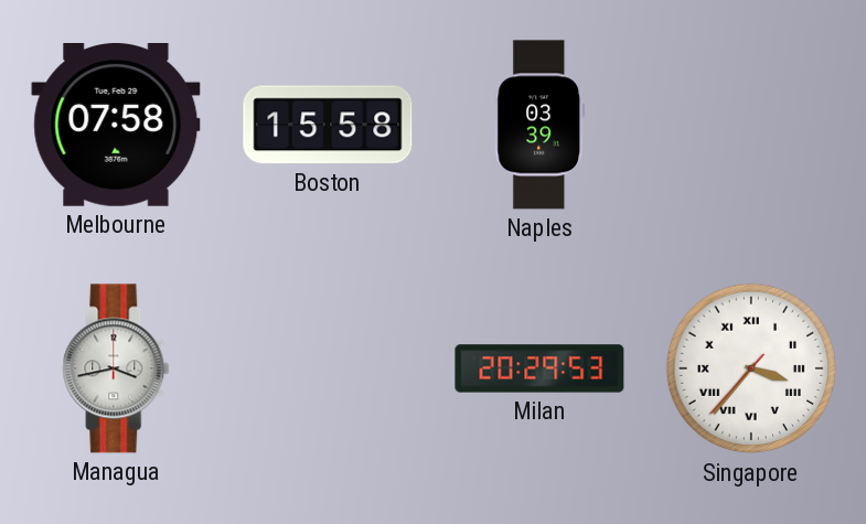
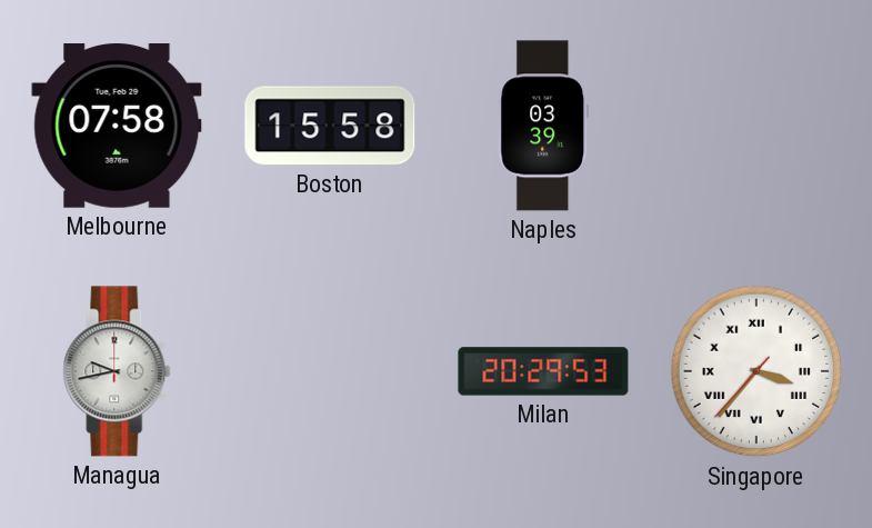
Managua: 3:43 -> 9:43
